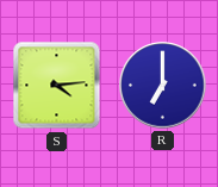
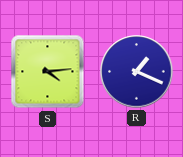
R: 7:00 -> 1:19
